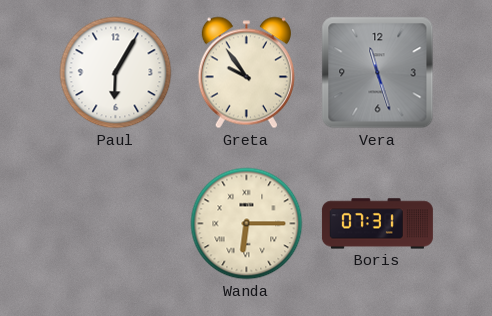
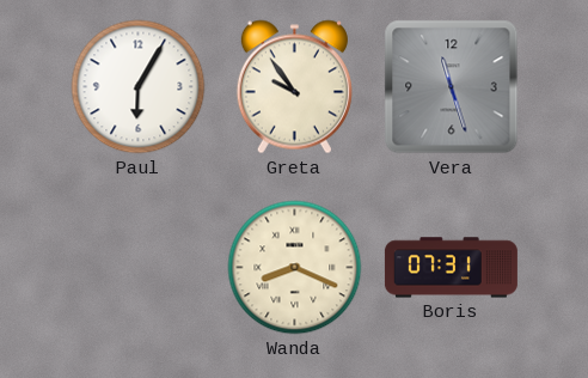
Wanda: 6:15 -> 8:19
